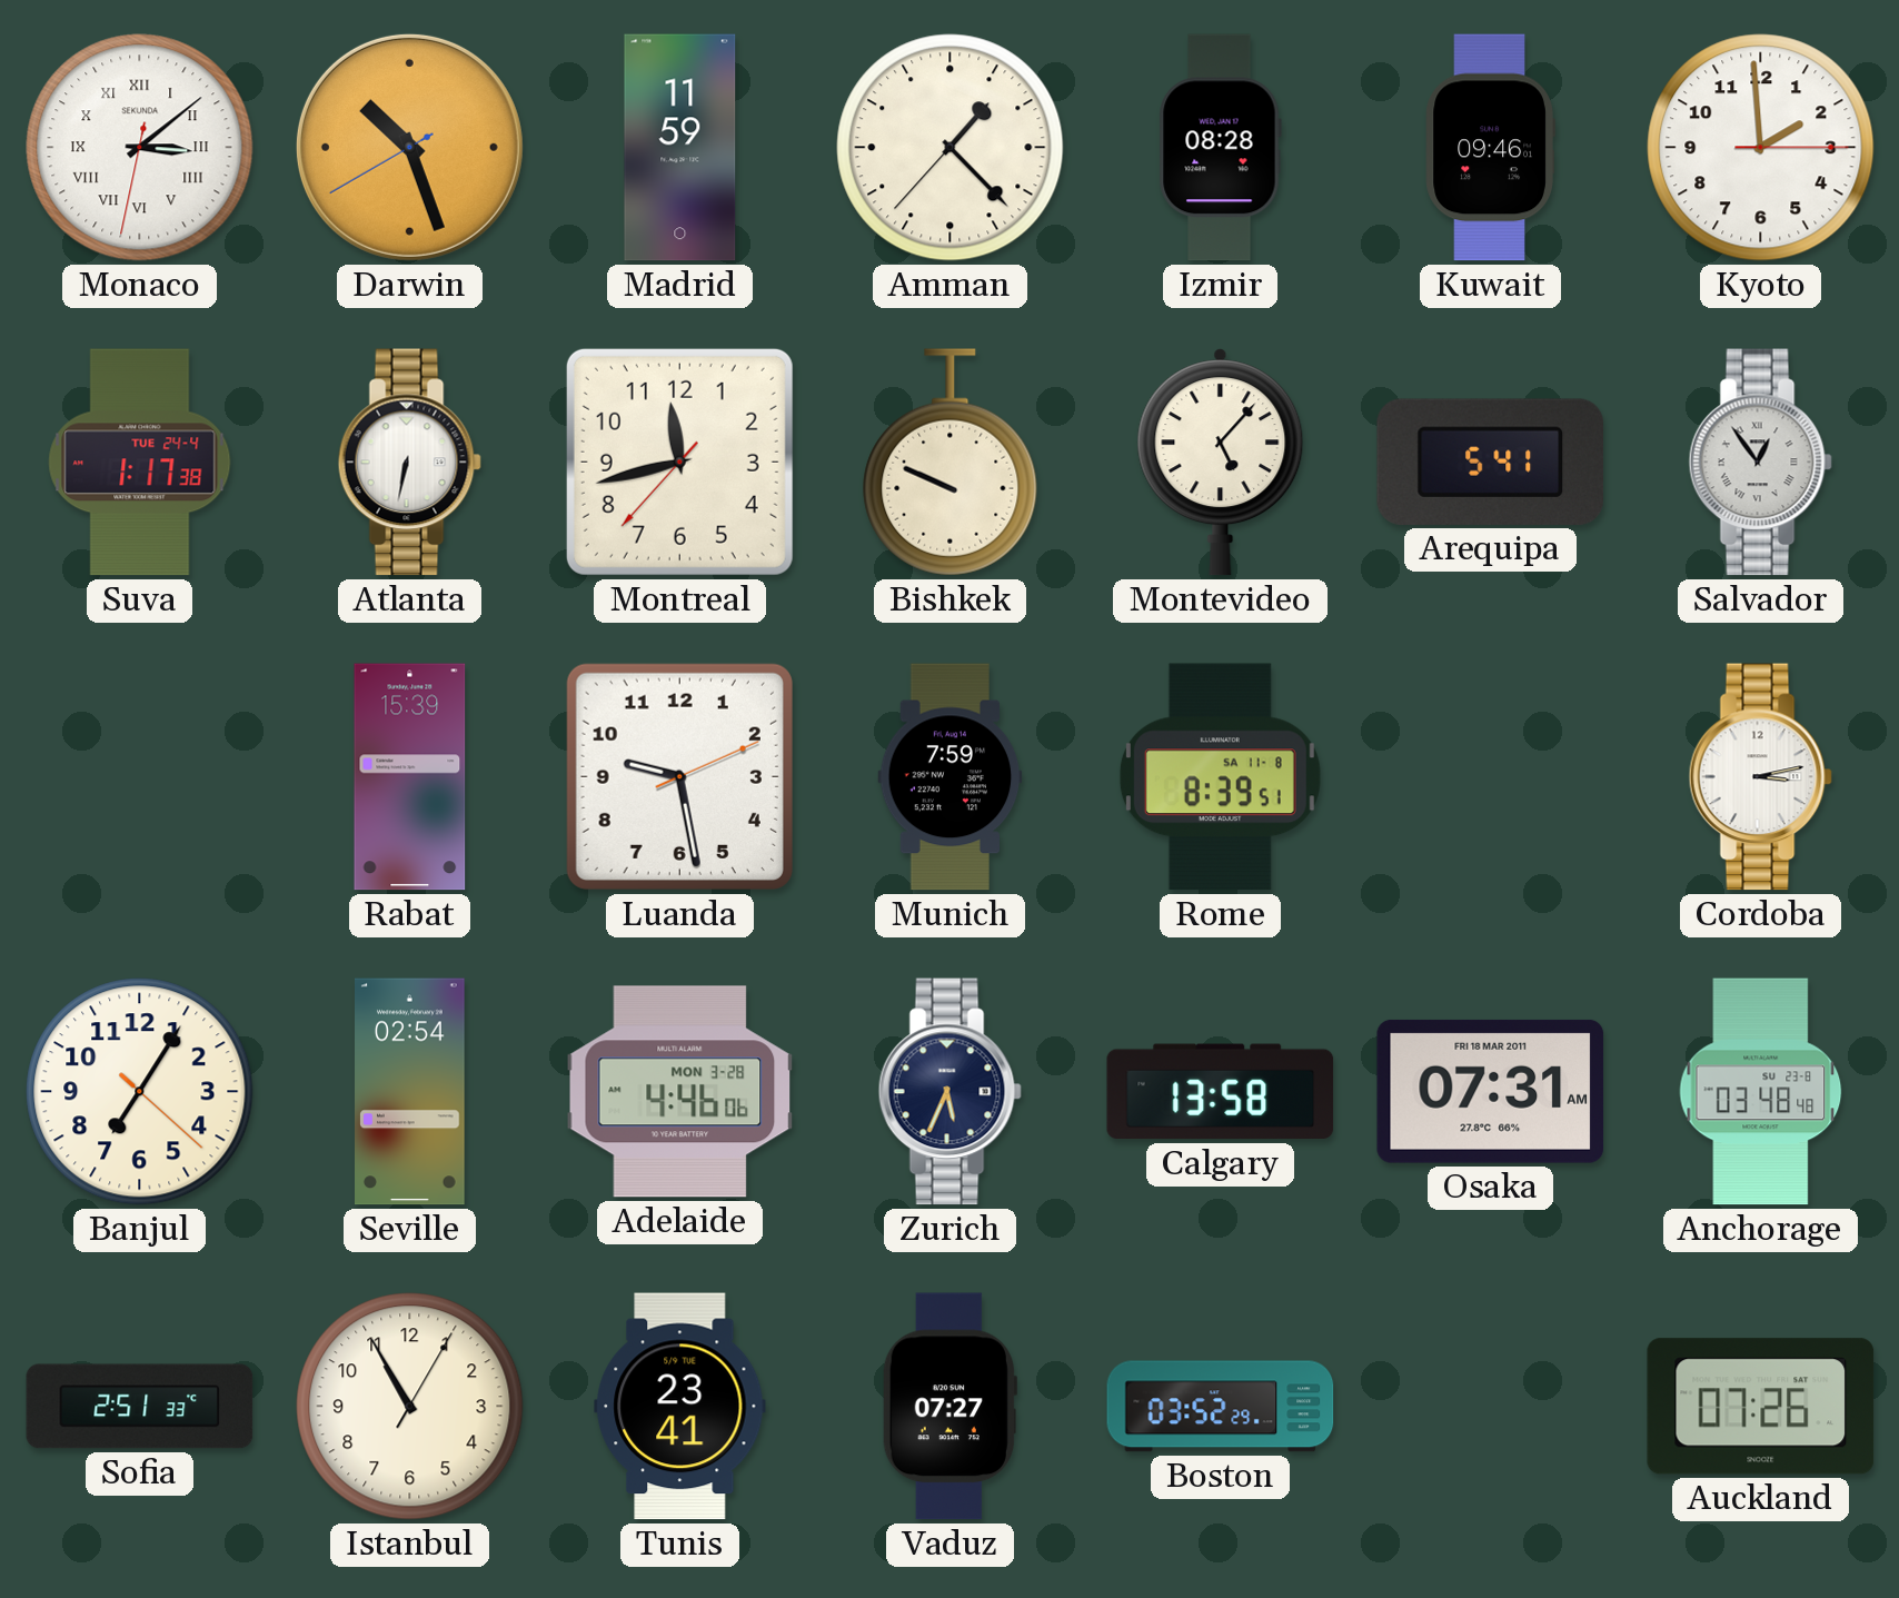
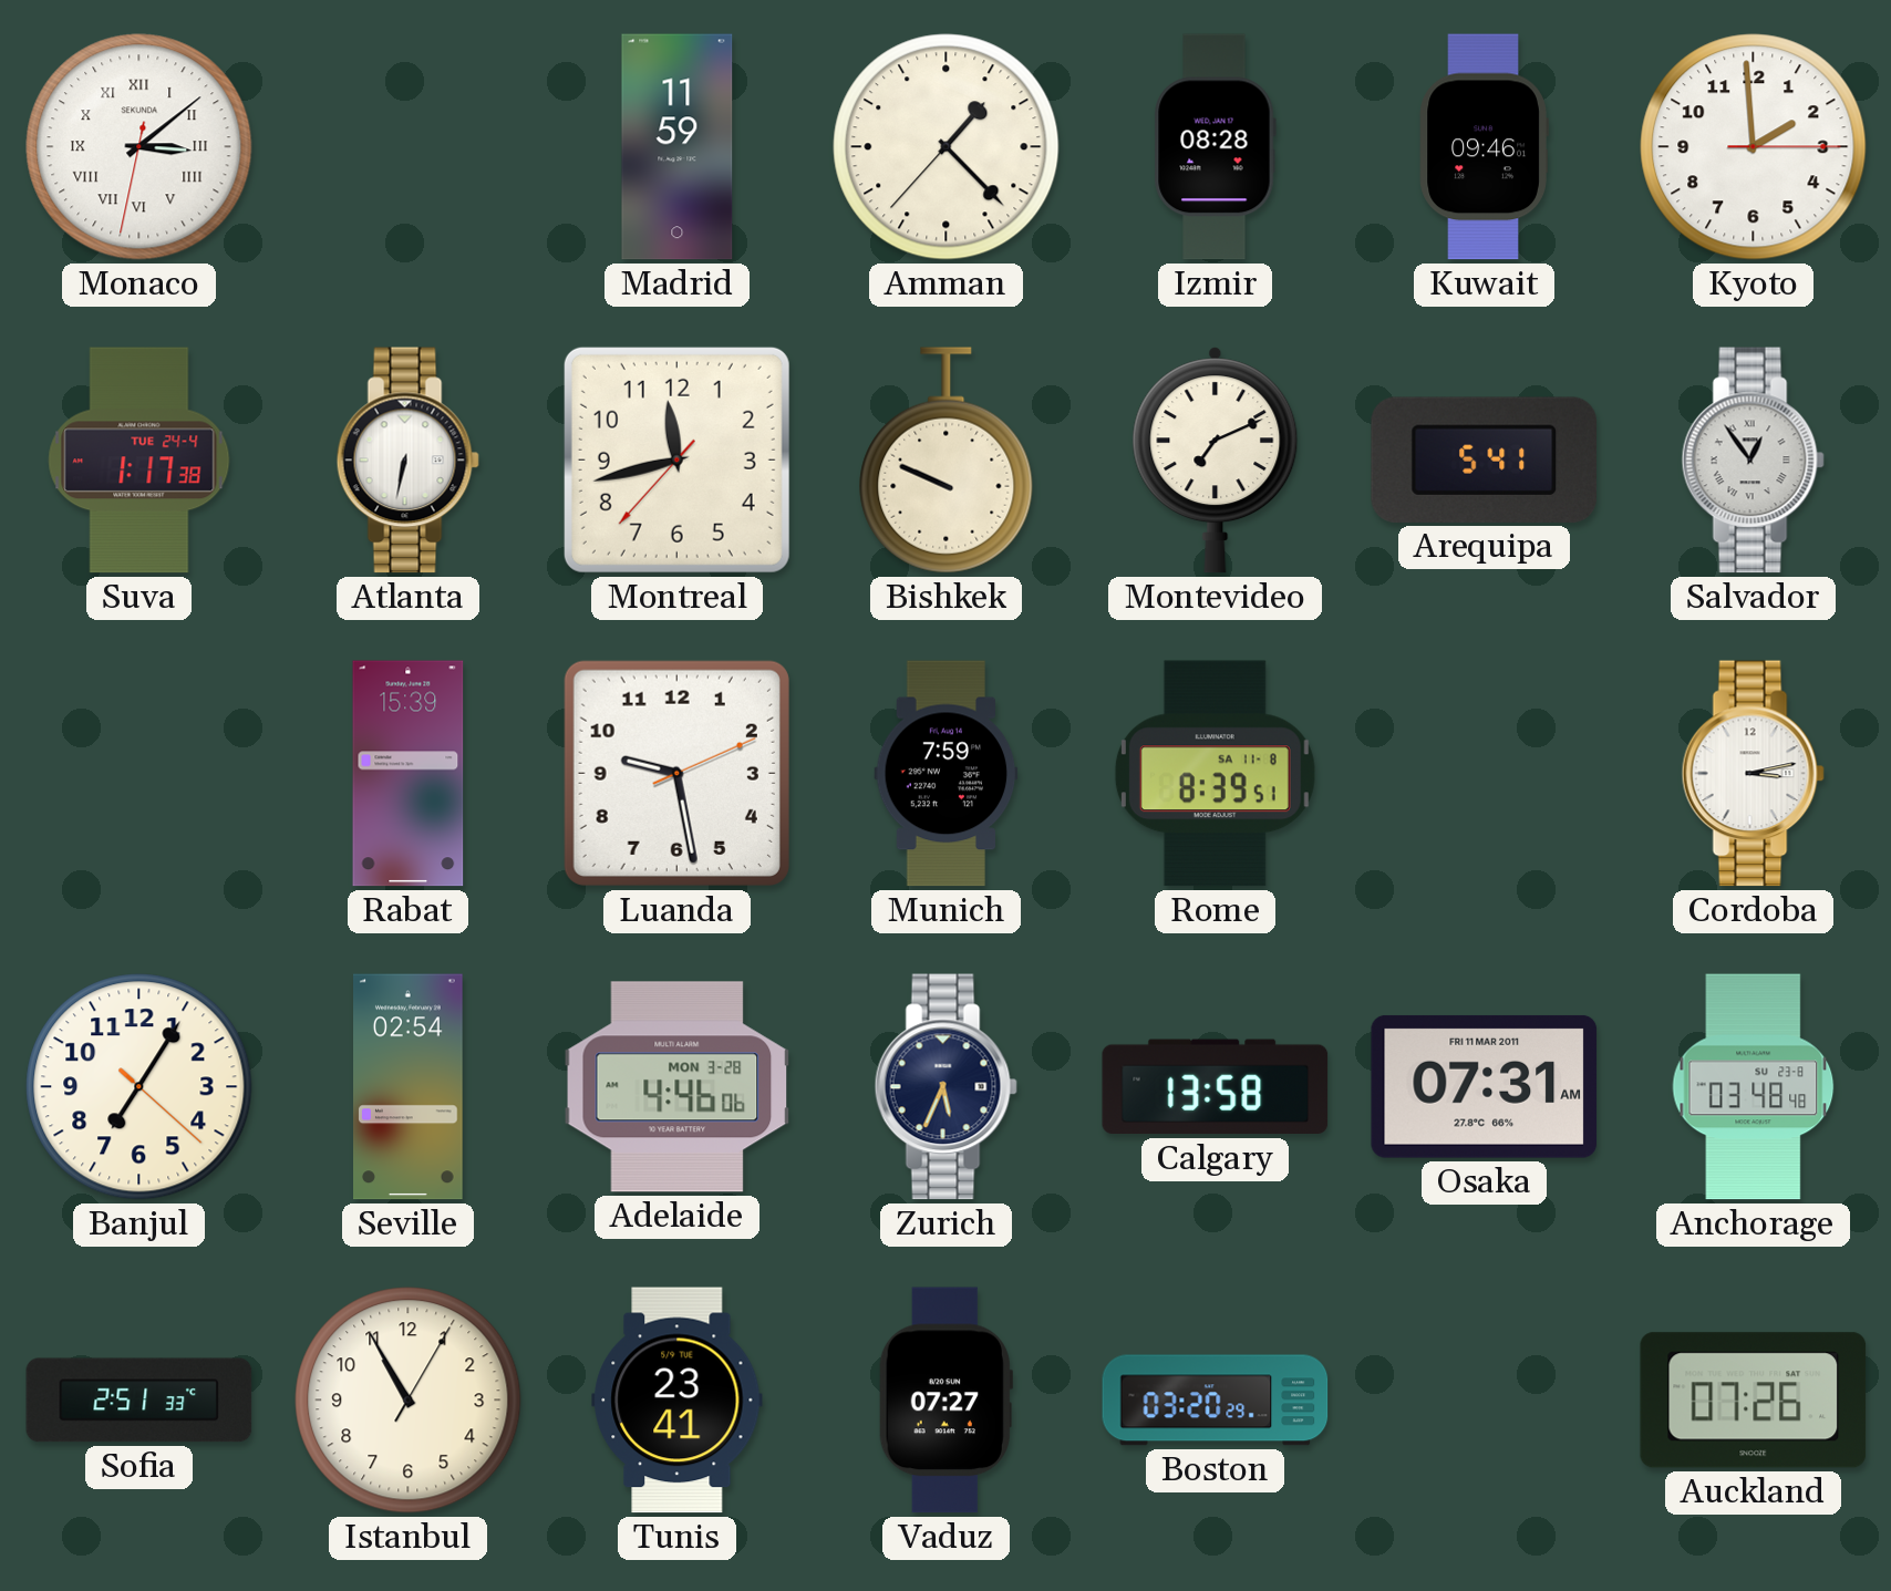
Darwin: 10:26 -> none
Montevideo: 5:07 -> 7:11
Osaka date: FRI 18 MAR 2011 -> FRI 11 MAR 2011
Boston: 03:52 -> 03:20
